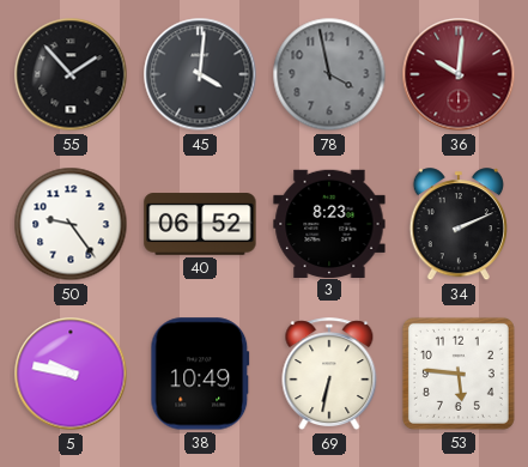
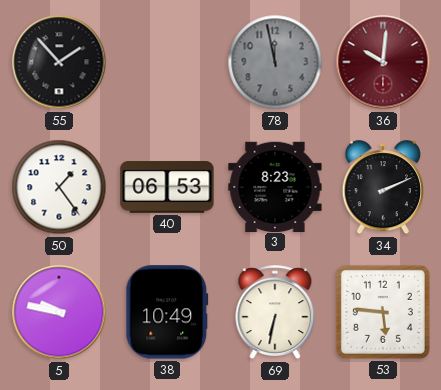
45: 4:01 -> none
78: 3:58 -> 11:58
50: 9:24 -> 1:24
40: 06:52 -> 06:53
